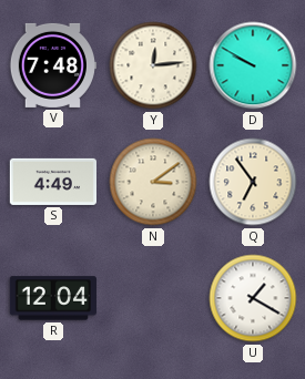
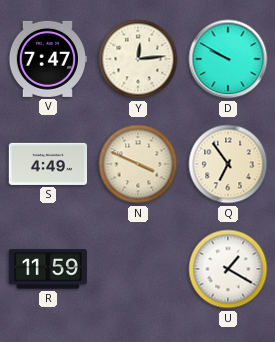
V: 7:48 -> 7:47
N: 3:09 -> 3:49
R: 12:04 -> 11:59
